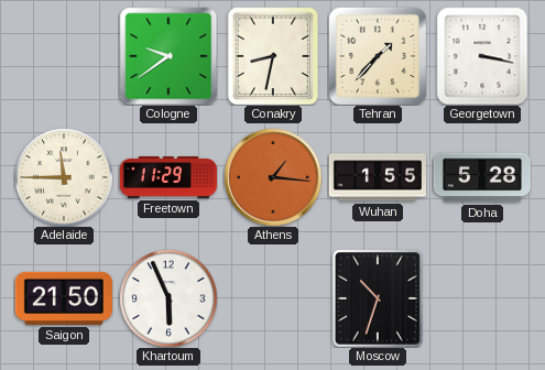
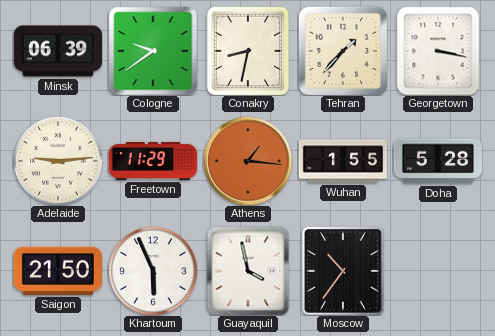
Minsk: none -> 06:39
Adelaide: 11:45 -> 9:14
Guayaquil: none -> 3:58
Moscow: 10:33 -> 10:36
